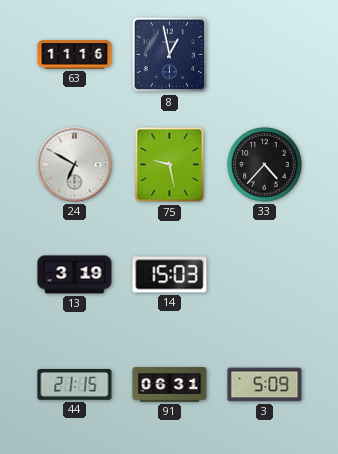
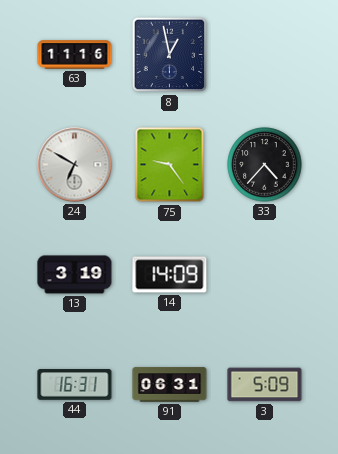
75: 9:28 -> 9:24
14: 15:03 -> 14:09
44: 21:15 -> 16:31
